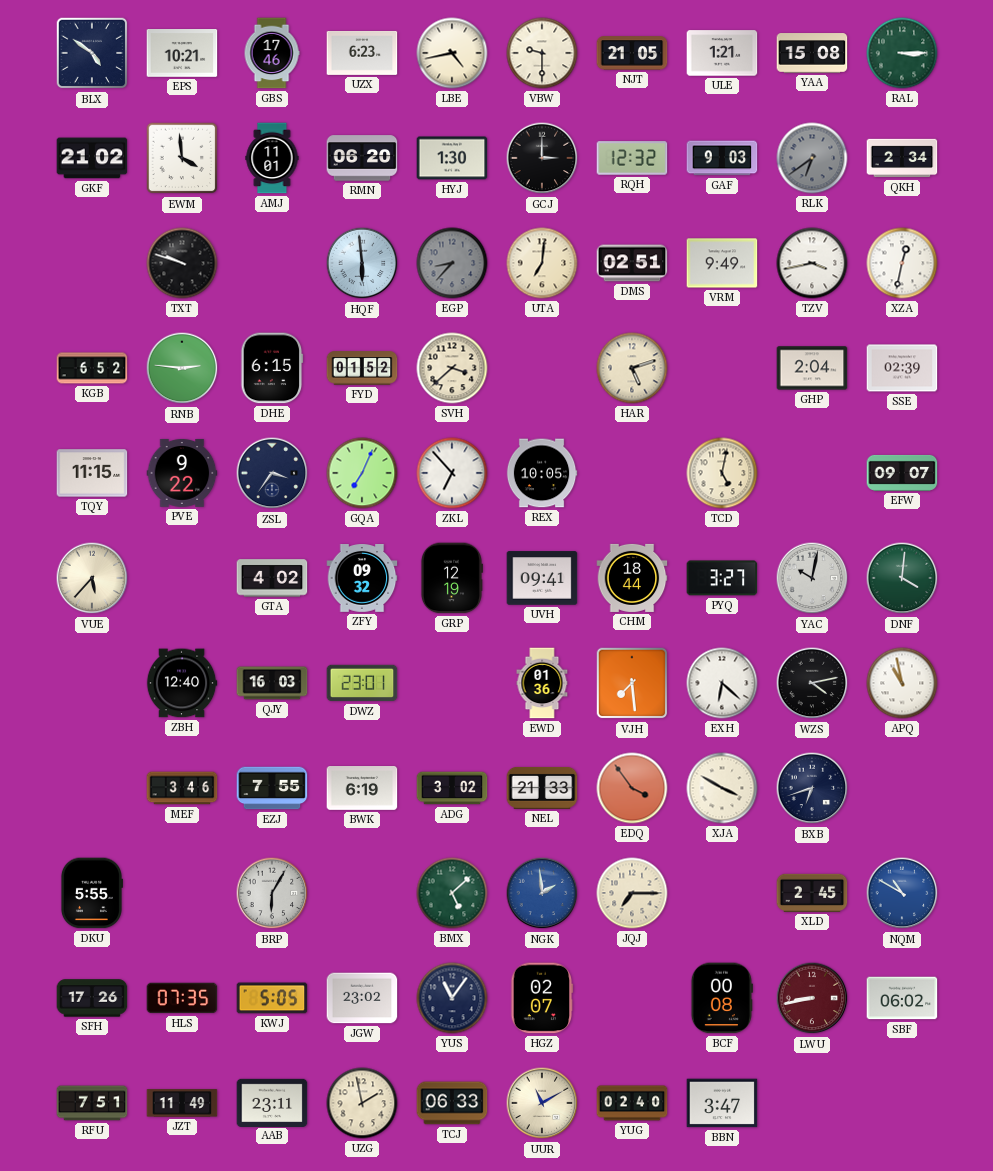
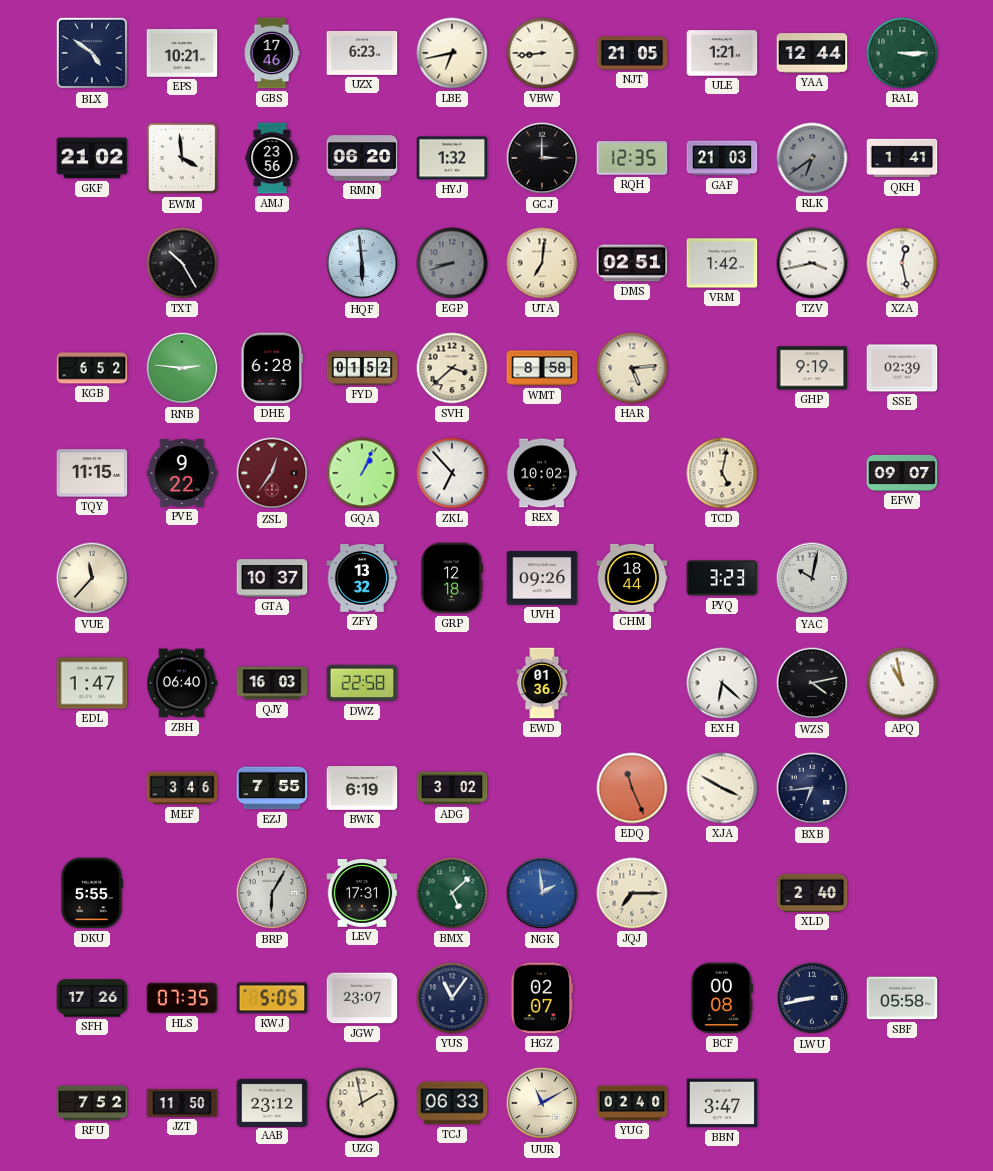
LBE: 4:43 -> 6:43
VBW: 9:30 -> 8:44
YAA: 15:08 -> 12:44
AMJ: 11:01 -> 23:56
HYJ: 1:30 -> 1:32
RQH: 12:32 -> 12:35
GAF: 9:03 -> 21:03
QKH: 2:34 -> 1:41
TXT: 9:48 -> 10:25
EGP: 8:37 -> 8:42
VRM: 9:49 -> 1:42
XZA: 12:32 -> 12:28
DHE: 6:15 -> 6:28
WMT: none -> 8:58
HAR: 5:12 -> 5:14
GHP: 2:04 -> 9:19
ZSL: 3:36 -> 12:36
ZSL dial: navy -> burgundy
GQA: 7:04 -> 1:04
REX: 10:05 -> 10:02
VUE: 5:37 -> 11:37
GTA: 4:02 -> 10:37
ZFY: 09:32 -> 13:32
GRP: 12:19 -> 12:18
UVH: 09:41 -> 09:26
PYQ: 3:27 -> 3:23
DNF: 4:01 -> none
EDL: none -> 1:47
ZBH: 12:40 -> 06:40
DWZ: 23:01 -> 22:58
VJH: 7:29 -> none
NEL: 21:33 -> none
EDQ: 3:54 -> 11:26
BXB: 6:42 -> 6:44
LEV: none -> 17:31
XLD: 2:45 -> 2:40
NQM: 10:50 -> none
JGW: 23:02 -> 23:07
LWU dial: burgundy -> navy
SBF: 06:02 -> 05:58
RFU: 7:51 -> 7:52
JZT: 11:49 -> 11:50
AAB: 23:11 -> 23:12
